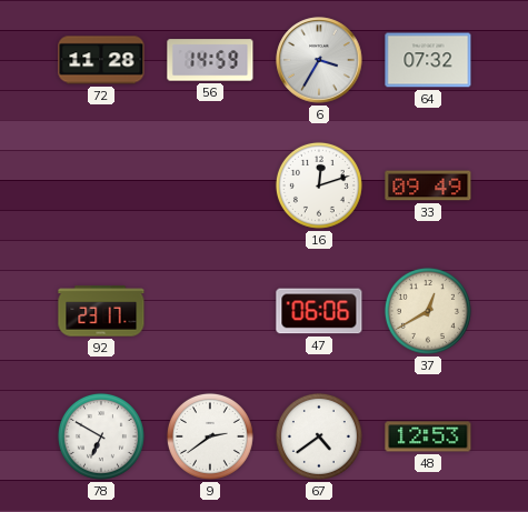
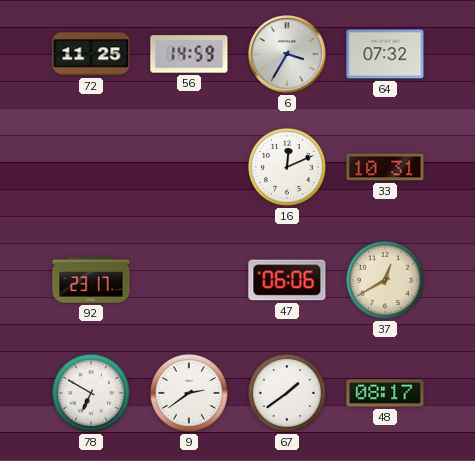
72: 11:28 -> 11:25
16: 12:12 -> 12:11
33: 09:49 -> 10:31
67: 4:39 -> 1:39
48: 12:53 -> 08:17
